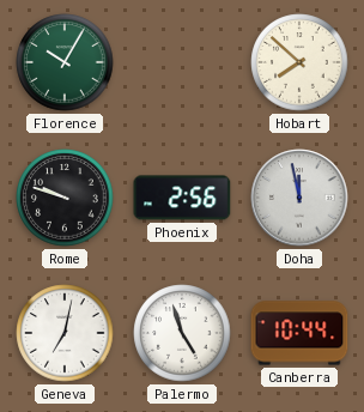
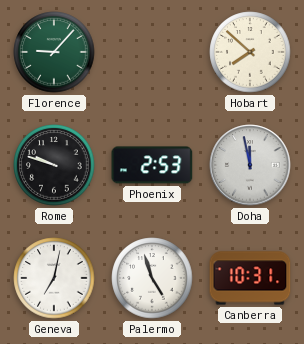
Florence: 10:05 -> 9:07
Phoenix: 2:56 -> 2:53
Canberra: 10:44 -> 10:31
